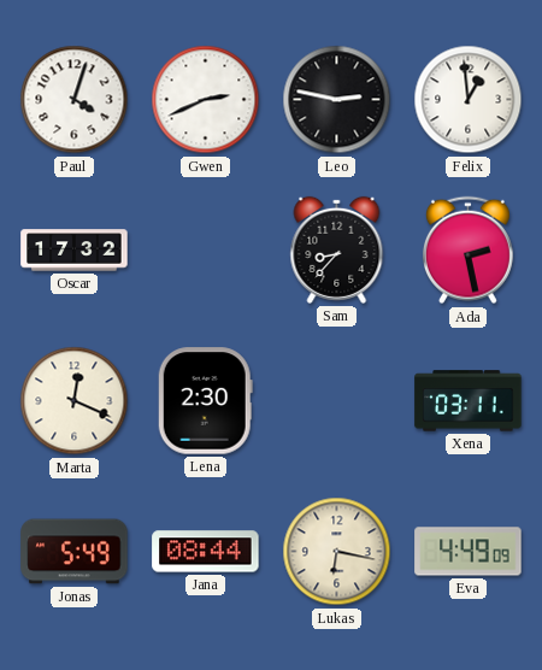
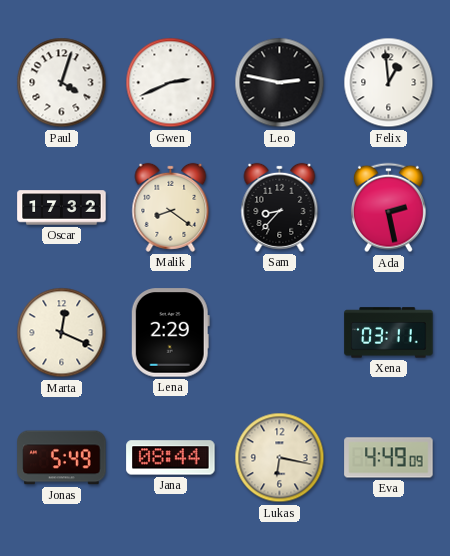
Malik: none -> 8:21
Lena: 2:30 -> 2:29
